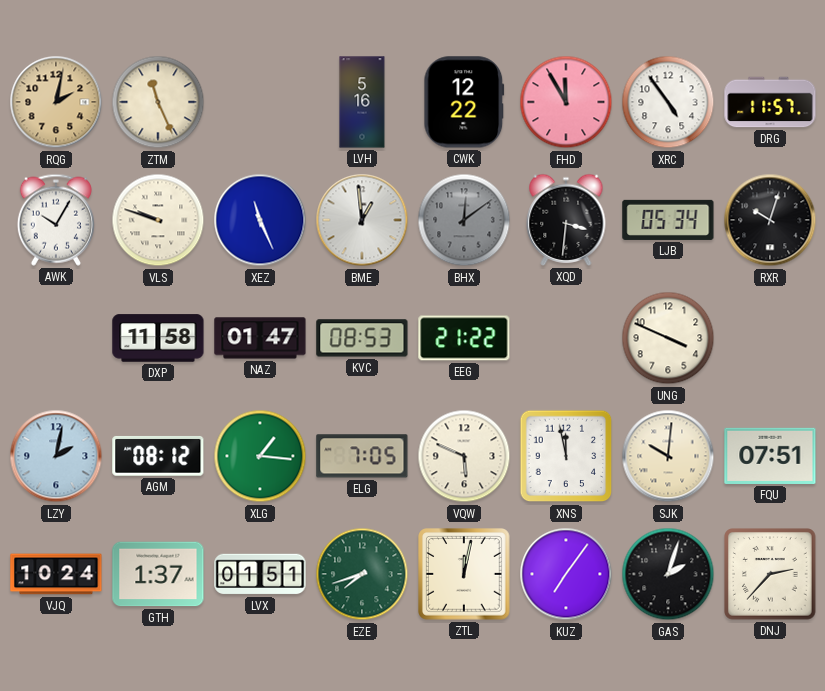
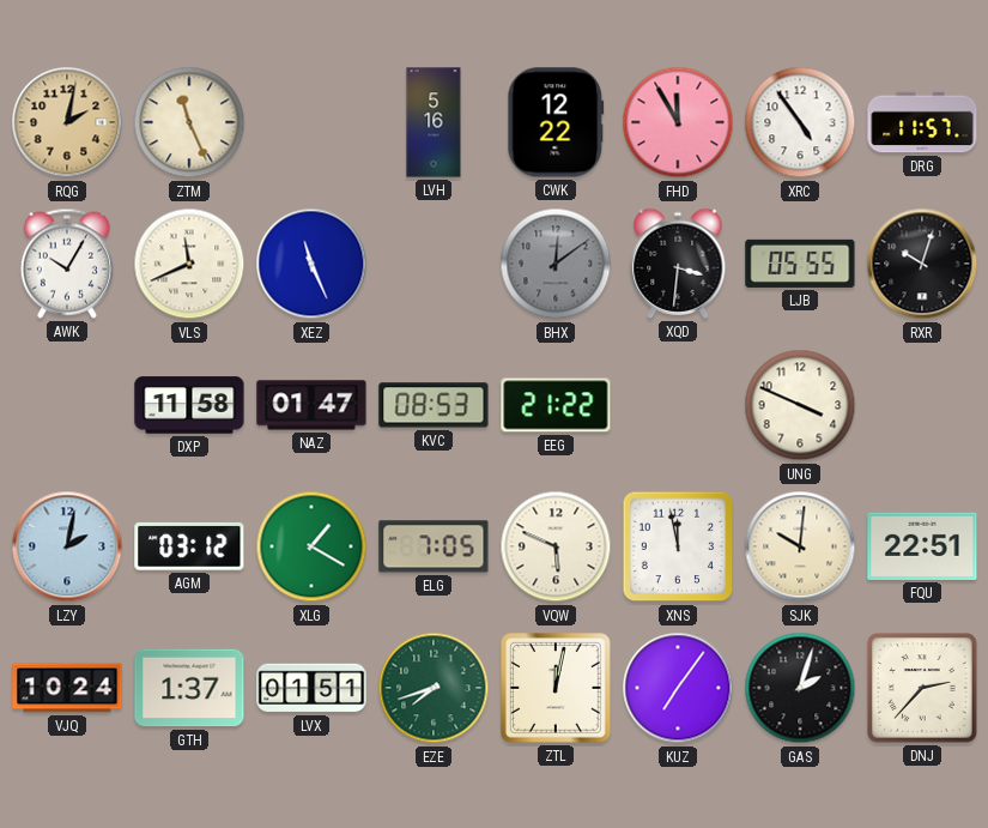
VLS: 9:48 -> 11:41
BME: 12:59 -> none
LJB: 05:34 -> 05:55
AGM: 08:12 -> 03:12
XLG: 1:16 -> 1:20
FQU: 07:51 -> 22:51
